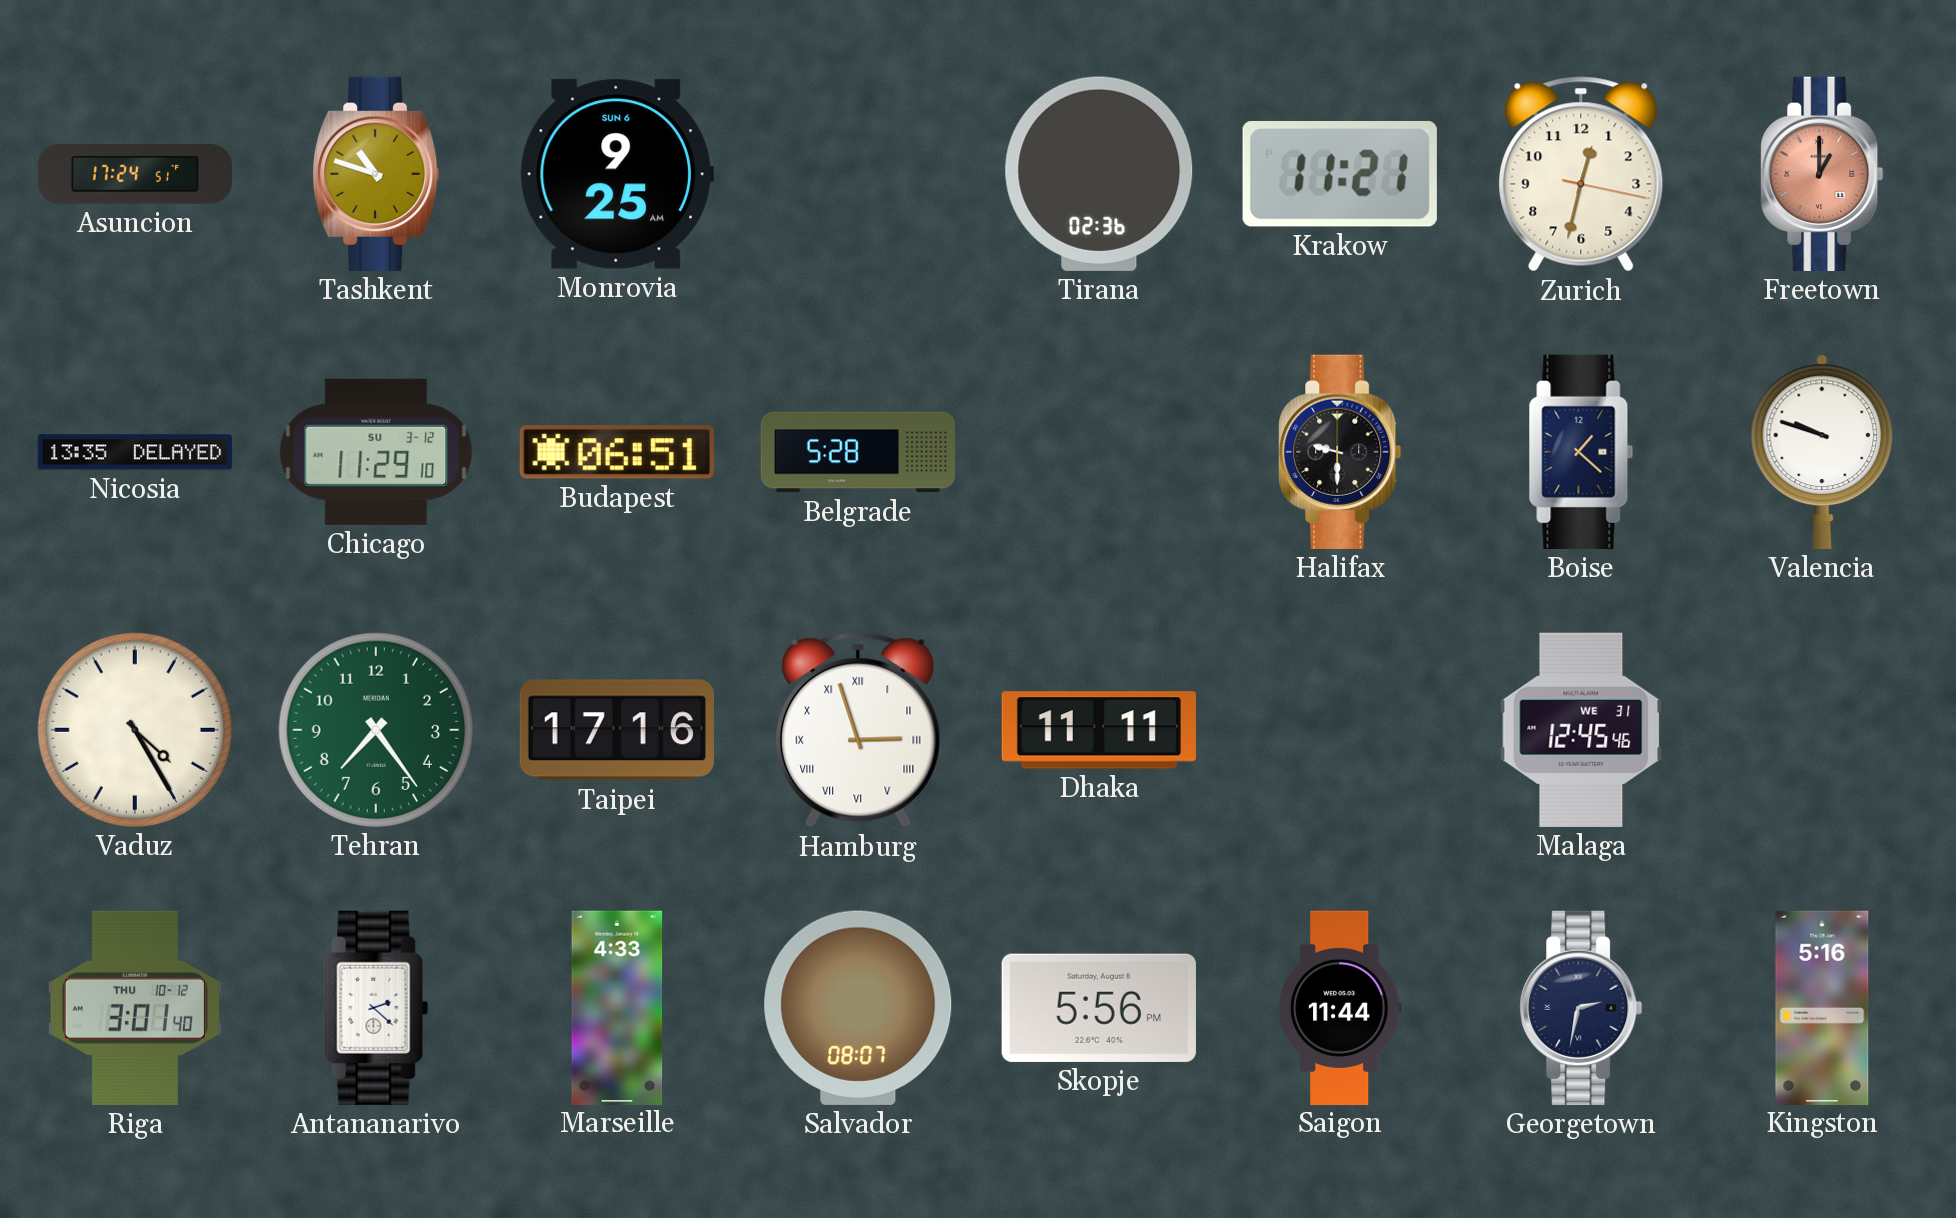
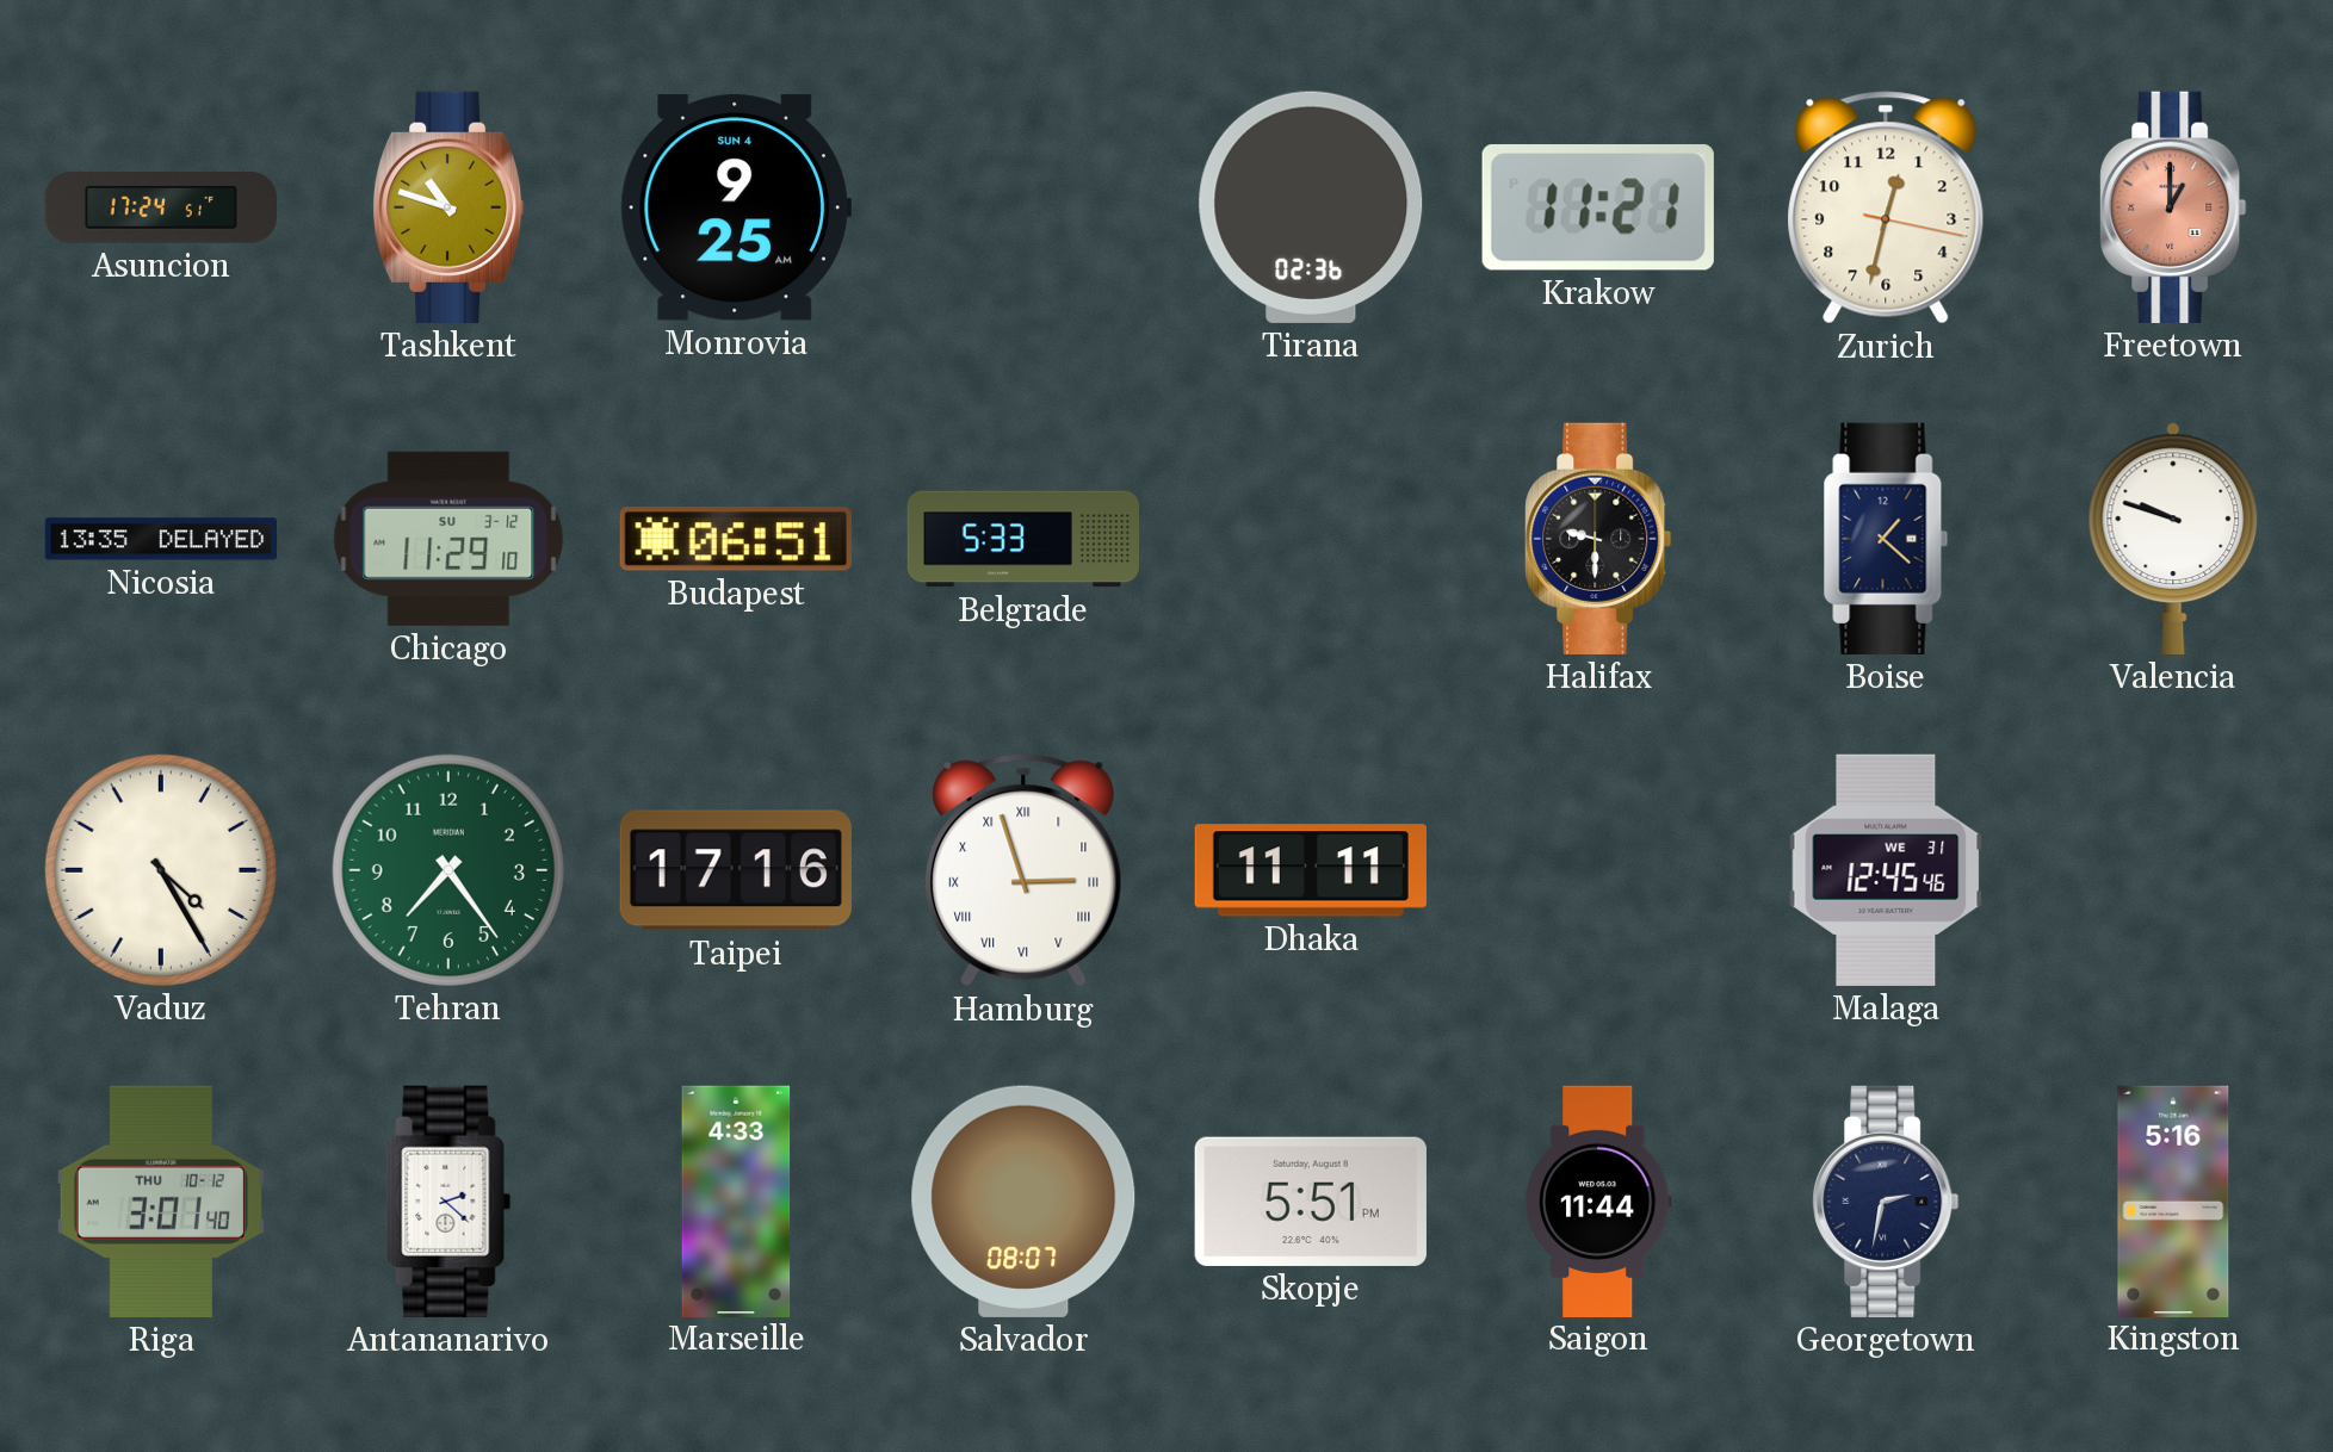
Monrovia date: SUN 6 -> SUN 4
Belgrade: 5:28 -> 5:33
Skopje: 5:56 -> 5:51
